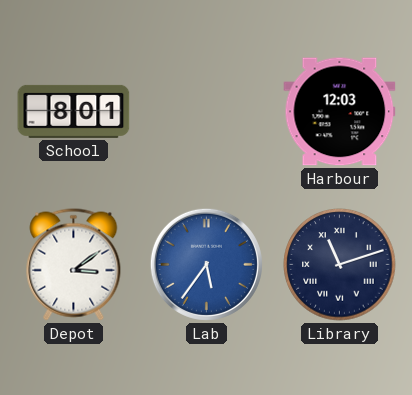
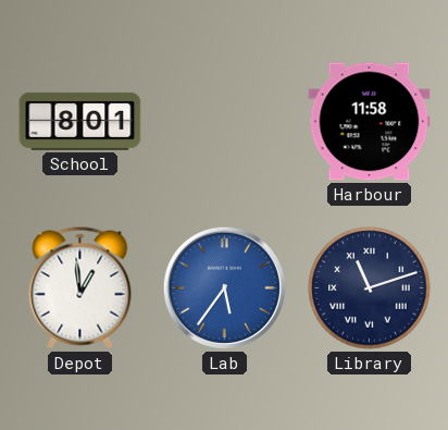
Harbour: 12:03 -> 11:58
Depot: 3:09 -> 12:59
